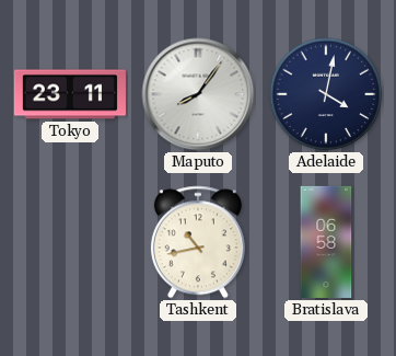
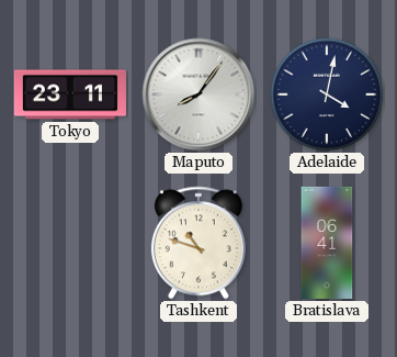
Tashkent: 10:43 -> 10:48
Bratislava: 06:58 -> 06:41
